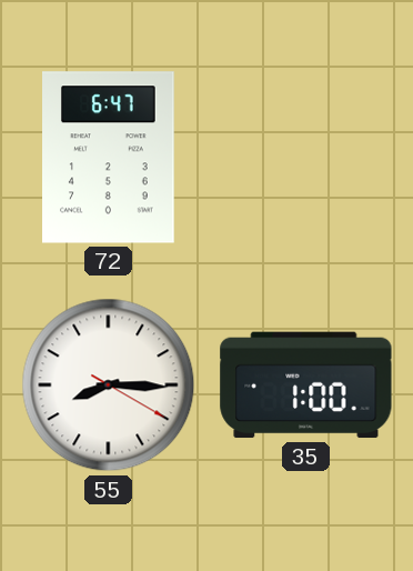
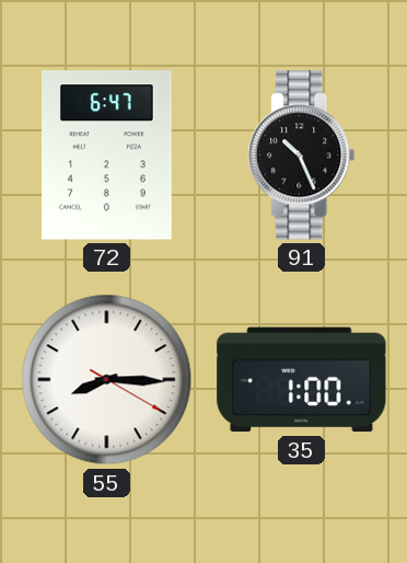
91: none -> 10:26
